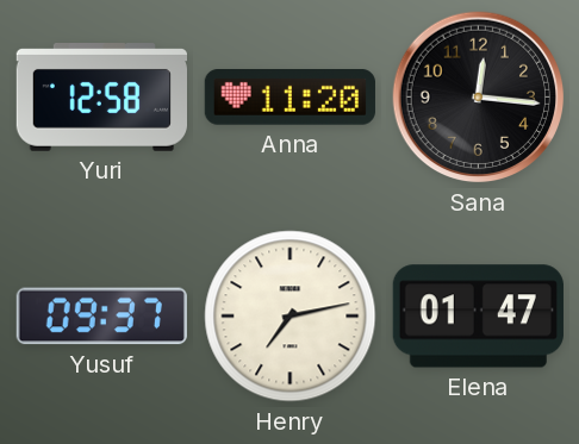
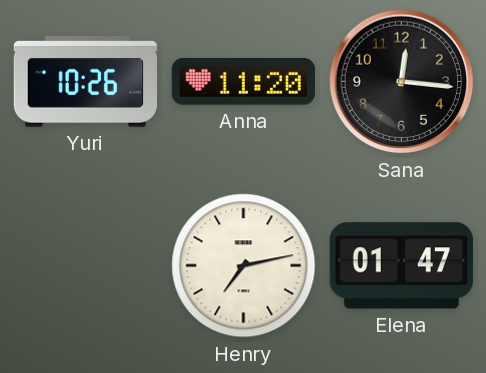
Yuri: 12:58 -> 10:26
Yusuf: 09:37 -> none
